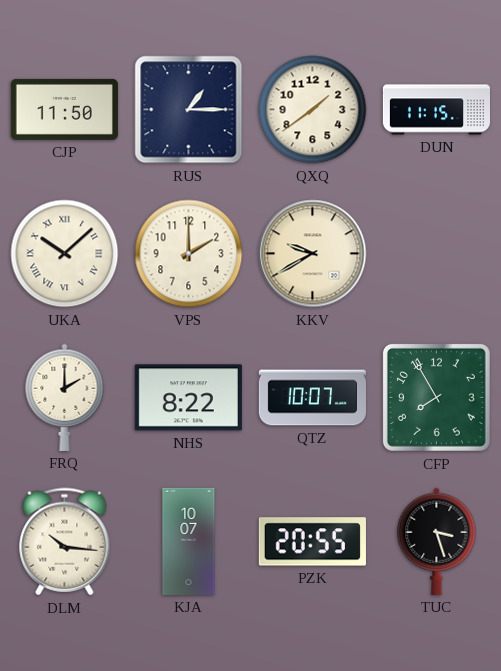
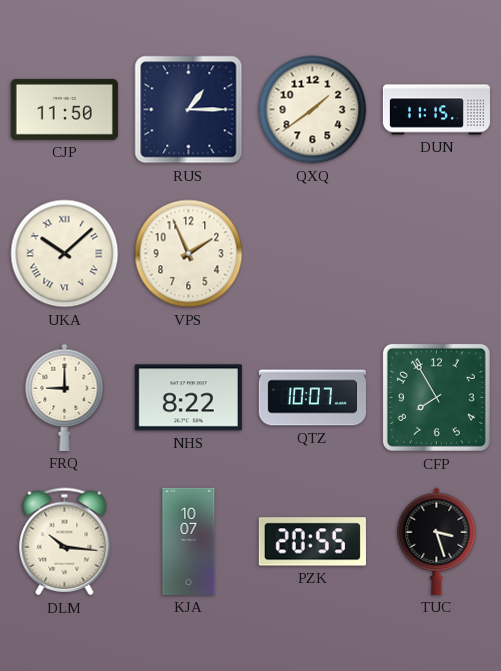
VPS: 2:00 -> 1:56
KKV: 9:40 -> none
FRQ: 2:00 -> 9:00
